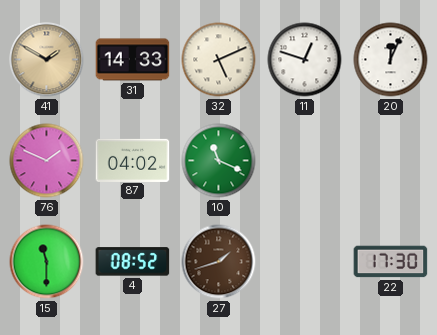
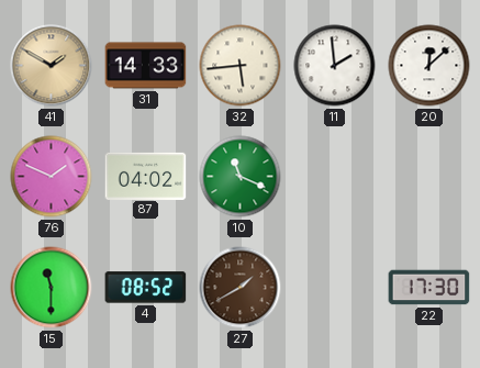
32: 5:11 -> 5:44
11: 12:48 -> 1:59
20: 12:04 -> 12:08
27: 1:42 -> 1:40
